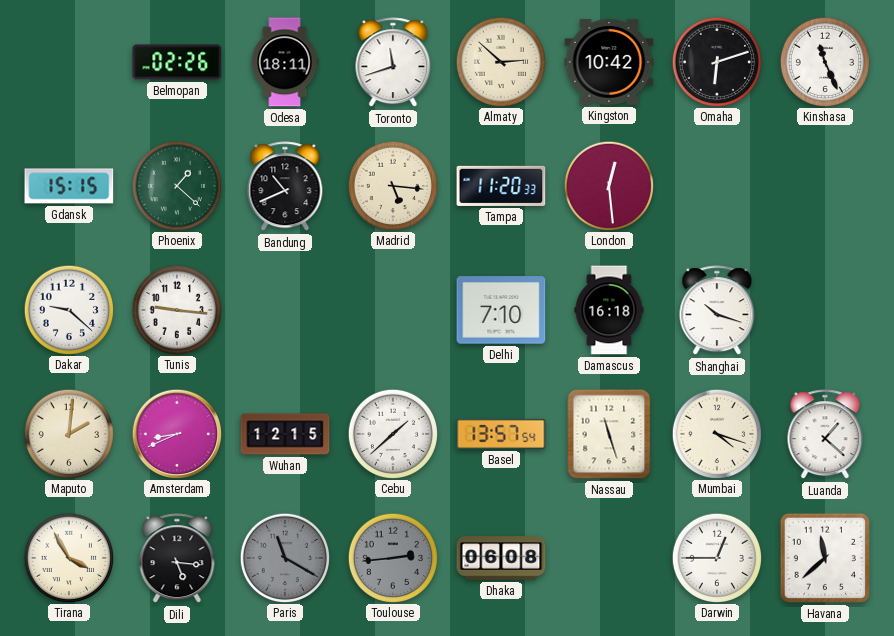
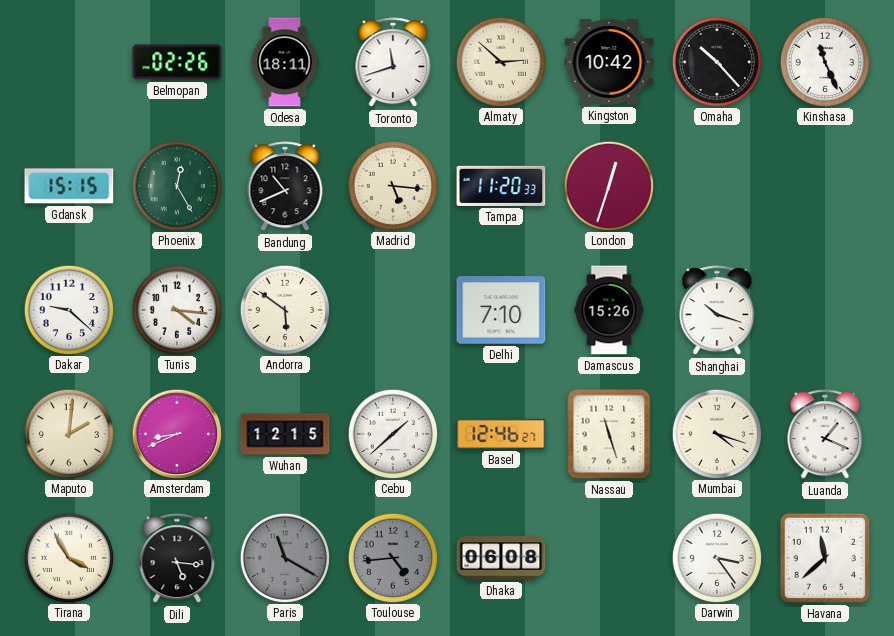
Omaha: 6:12 -> 10:23
Phoenix: 1:22 -> 12:25
London: 12:29 -> 12:33
Tunis: 9:16 -> 4:16
Andorra: none -> 5:51
Damascus: 16:18 -> 15:26
Basel: 13:57 -> 12:46
Luanda: 1:22 -> 1:19
Toulouse: 2:44 -> 4:44
Darwin: 12:45 -> 3:24
